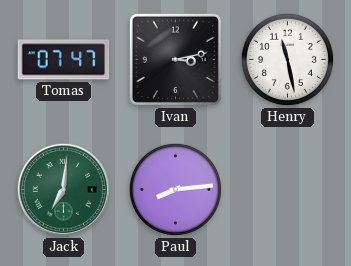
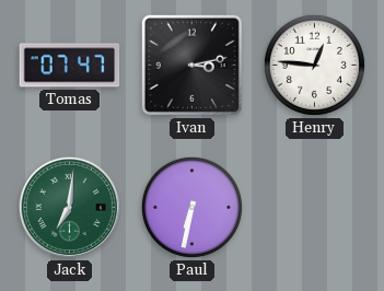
Henry: 11:28 -> 12:46
Paul: 8:14 -> 6:32
